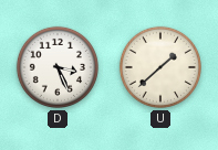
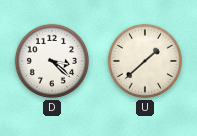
D: 3:26 -> 3:22
